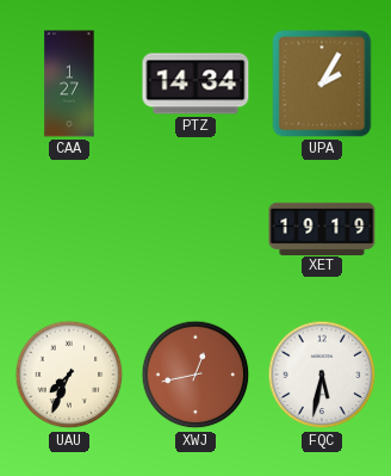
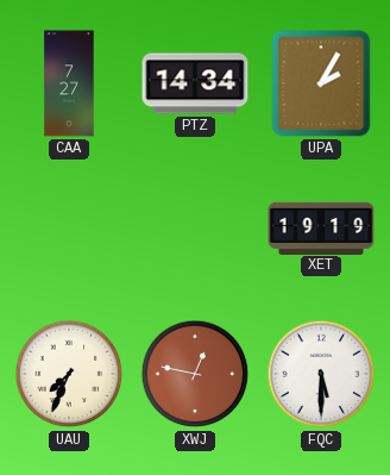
CAA: 1:27 -> 7:27
XWJ: 12:43 -> 12:47
FQC: 5:32 -> 5:30
